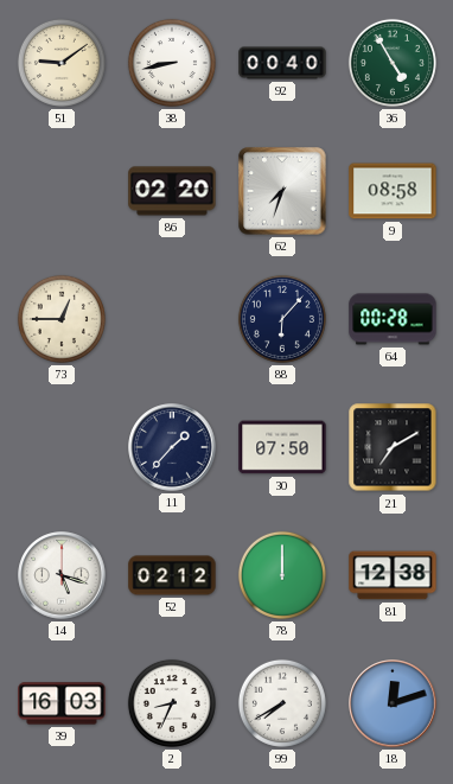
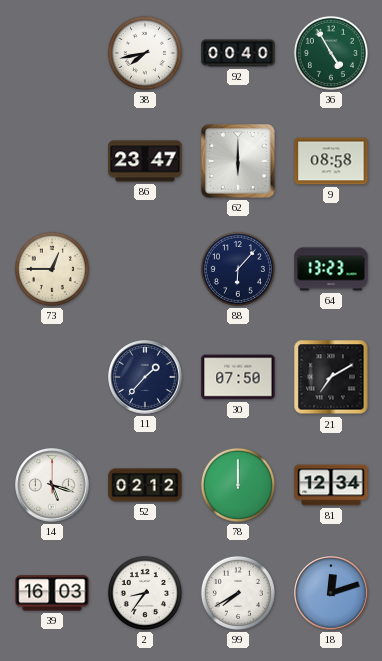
51: 9:09 -> none
38: 8:43 -> 7:43
86: 02:20 -> 23:47
62: 7:33 -> 6:00
64: 00:28 -> 13:23
81: 12:38 -> 12:34
2: 8:34 -> 8:36
